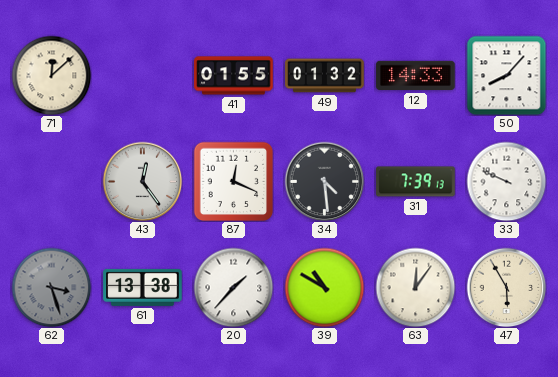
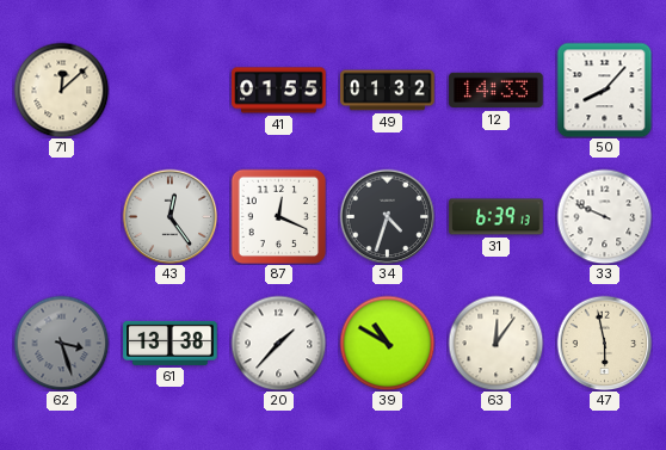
34: 4:29 -> 4:33
31: 7:39 -> 6:39
47: 5:55 -> 5:58
